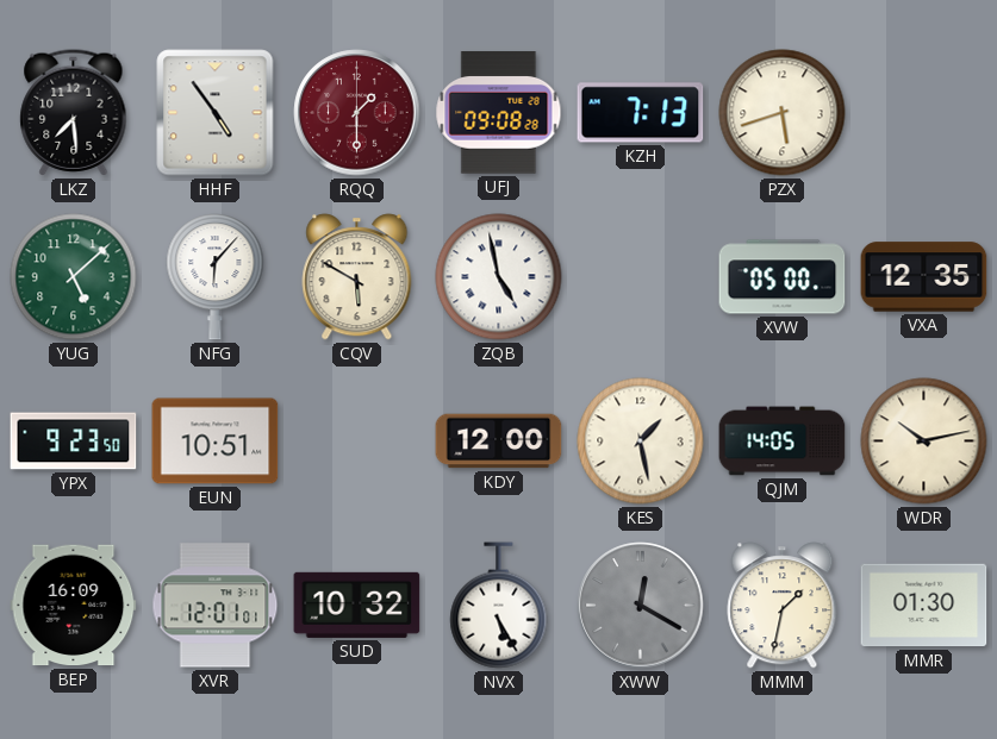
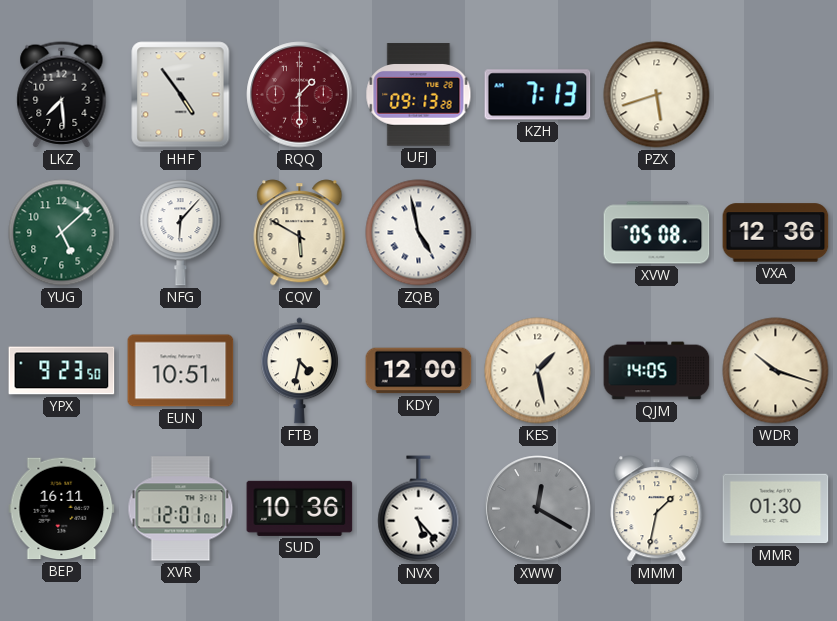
UFJ: 09:08 -> 09:13
XVW: 05:00 -> 05:08
VXA: 12:35 -> 12:36
FTB: none -> 4:32
WDR: 10:13 -> 10:18
BEP: 16:09 -> 16:11
SUD: 10:32 -> 10:36
NVX: 5:25 -> 5:23
